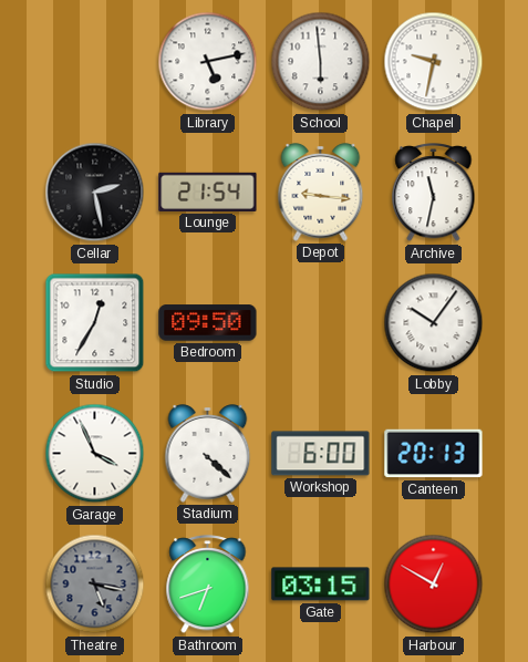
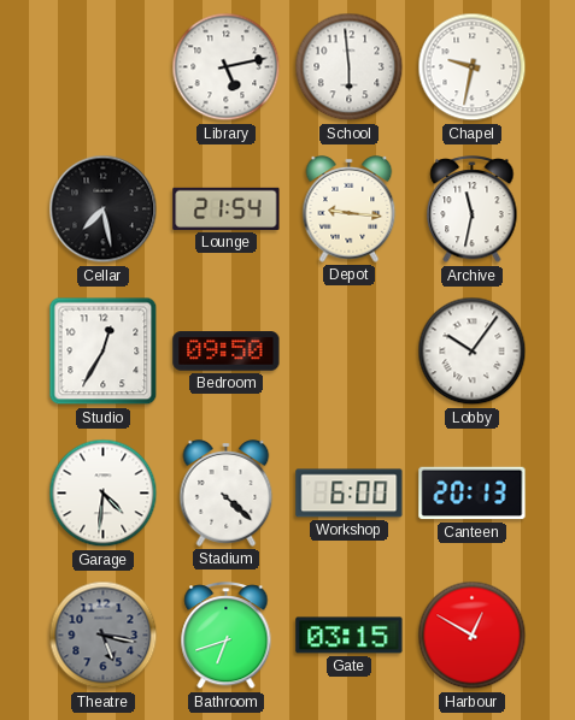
Cellar: 2:28 -> 7:28
Garage: 3:56 -> 4:31
